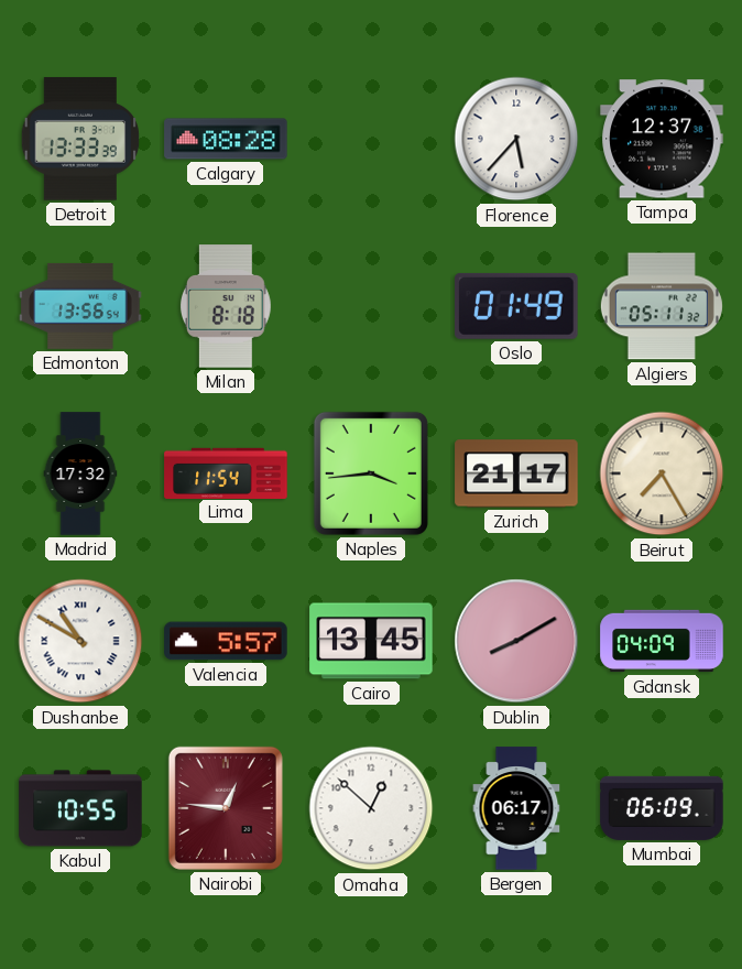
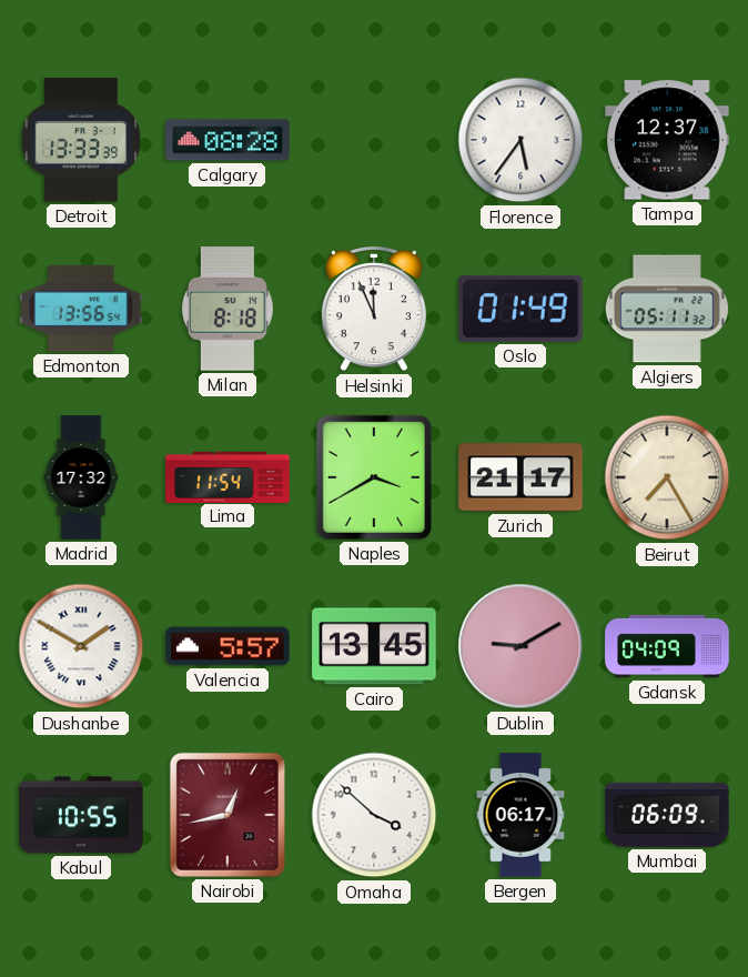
Florence: 5:37 -> 5:36
Helsinki: none -> 11:56
Naples: 3:44 -> 3:40
Dushanbe: 10:50 -> 1:50
Dublin: 8:10 -> 9:10
Nairobi: 12:46 -> 12:43
Omaha: 12:52 -> 3:52
